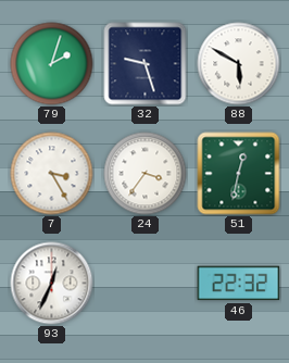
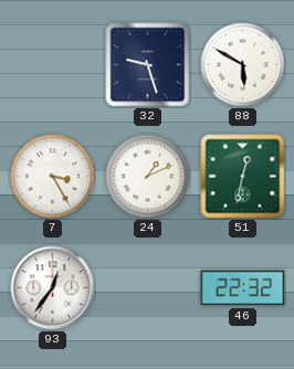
79: 2:03 -> none
24: 3:36 -> 1:11
93: 12:34 -> 12:36
